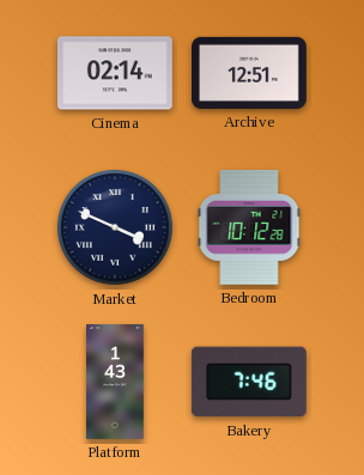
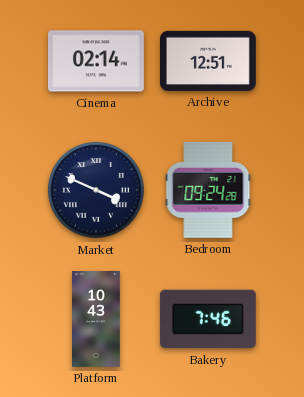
Bedroom: 10:12 -> 09:24
Platform: 1:43 -> 10:43
